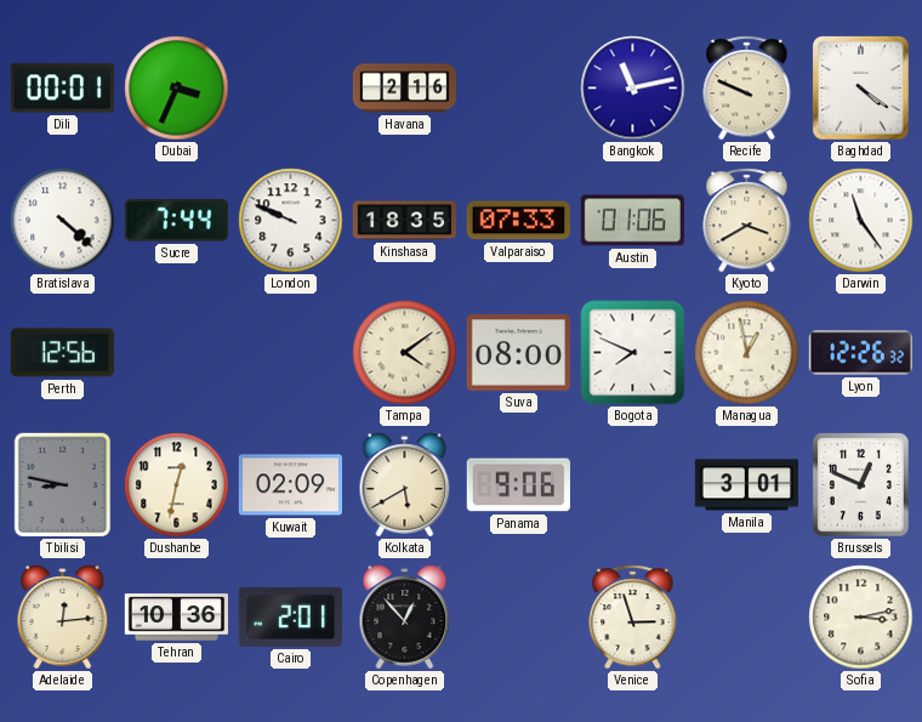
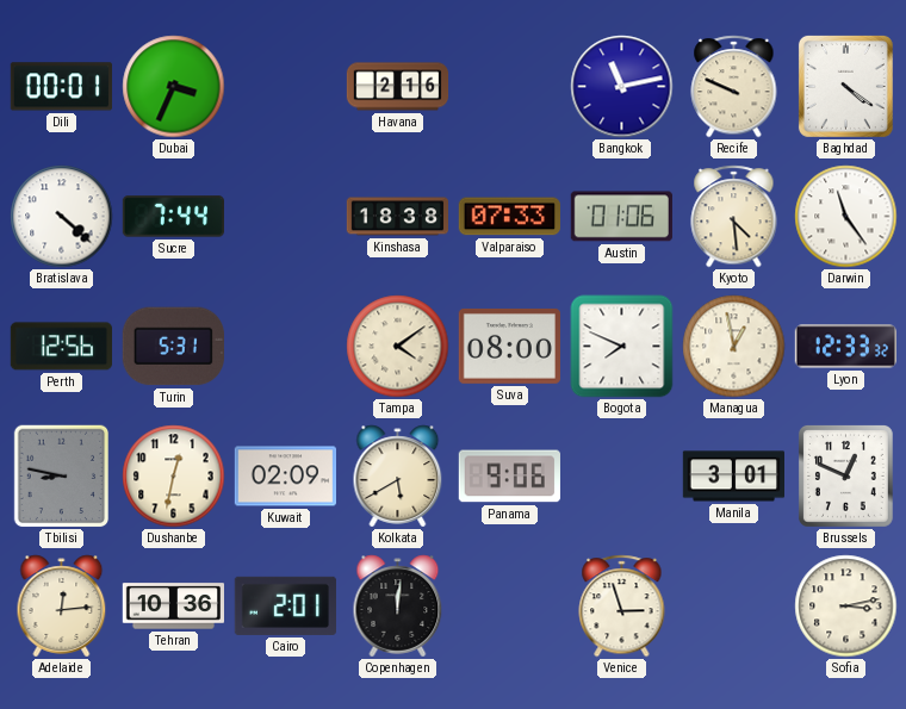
London: 9:49 -> none
Kinshasa: 18:35 -> 18:38
Kyoto: 3:40 -> 4:29
Turin: none -> 5:31
Lyon: 12:26 -> 12:33
Copenhagen: 12:53 -> 12:01
